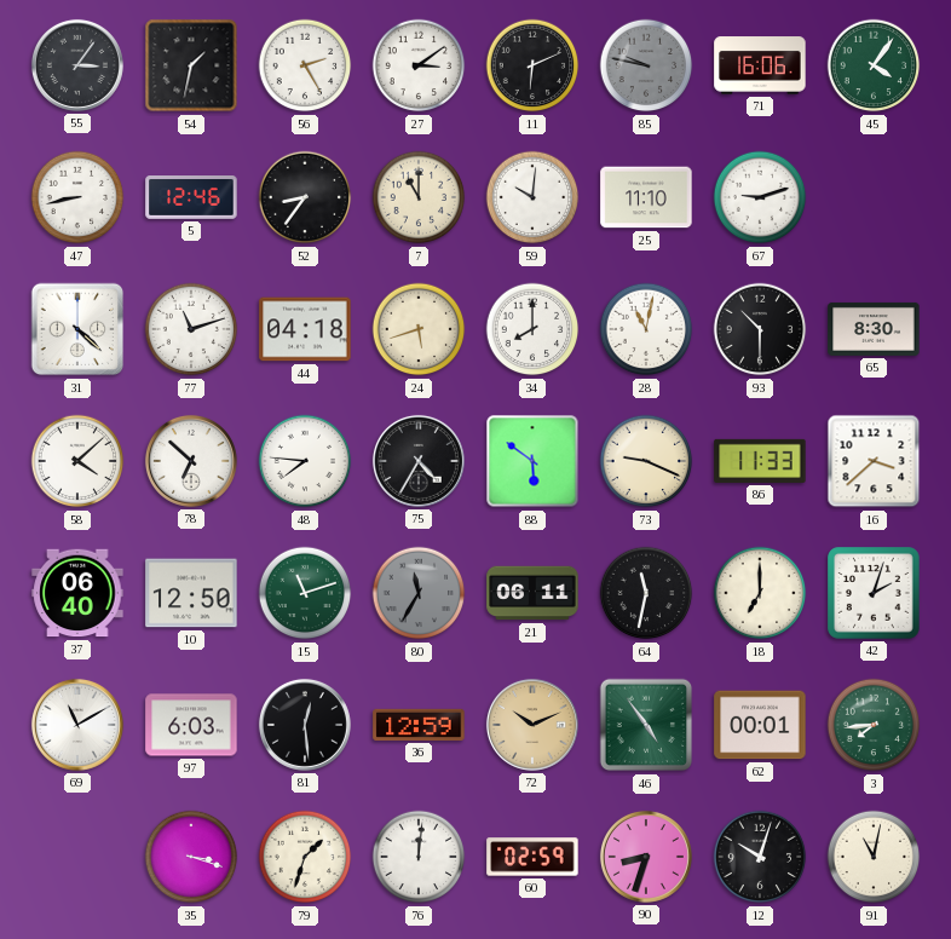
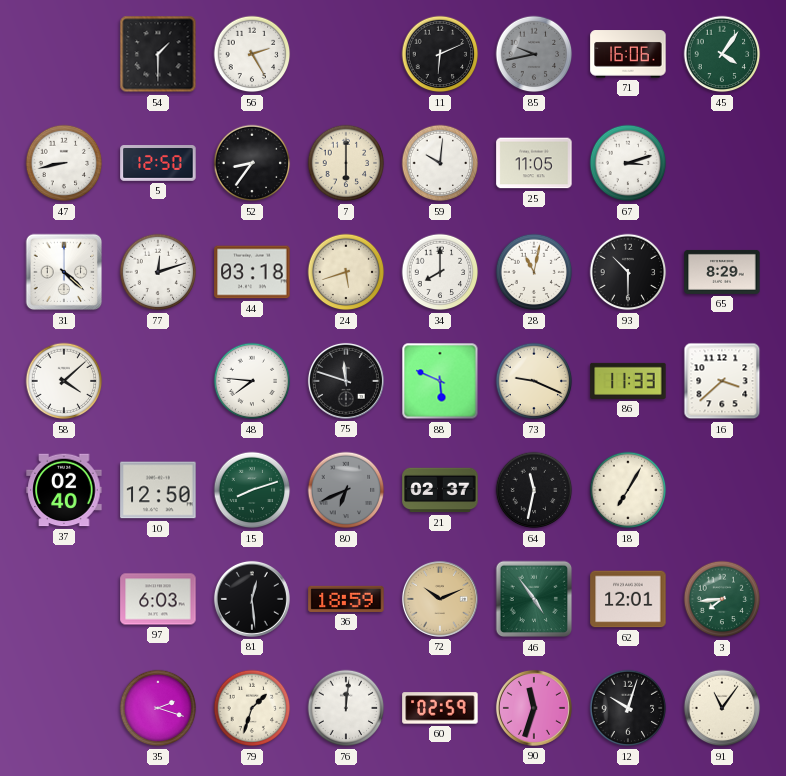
55: 3:06 -> none
54: 1:32 -> 1:30
27: 3:09 -> none
85: 9:47 -> 9:43
5: 12:46 -> 12:50
7: 11:00 -> 6:00
25: 11:10 -> 11:05
67: 9:12 -> 3:12
77: 11:12 -> 12:12
44: 04:18 -> 03:18
65: 8:30 -> 8:29
78: 6:52 -> none
75: 4:35 -> 11:48
88: 5:51 -> 5:49
37: 06:40 -> 02:40
15: 11:12 -> 8:12
80: 11:35 -> 6:41
21: 06:11 -> 02:37
18: 7:00 -> 7:05
42: 2:03 -> none
69: 11:10 -> none
36: 12:59 -> 18:59
62: 00:01 -> 12:01
35: 3:18 -> 2:18
90: 8:33 -> 11:33
91: 11:02 -> 11:06
